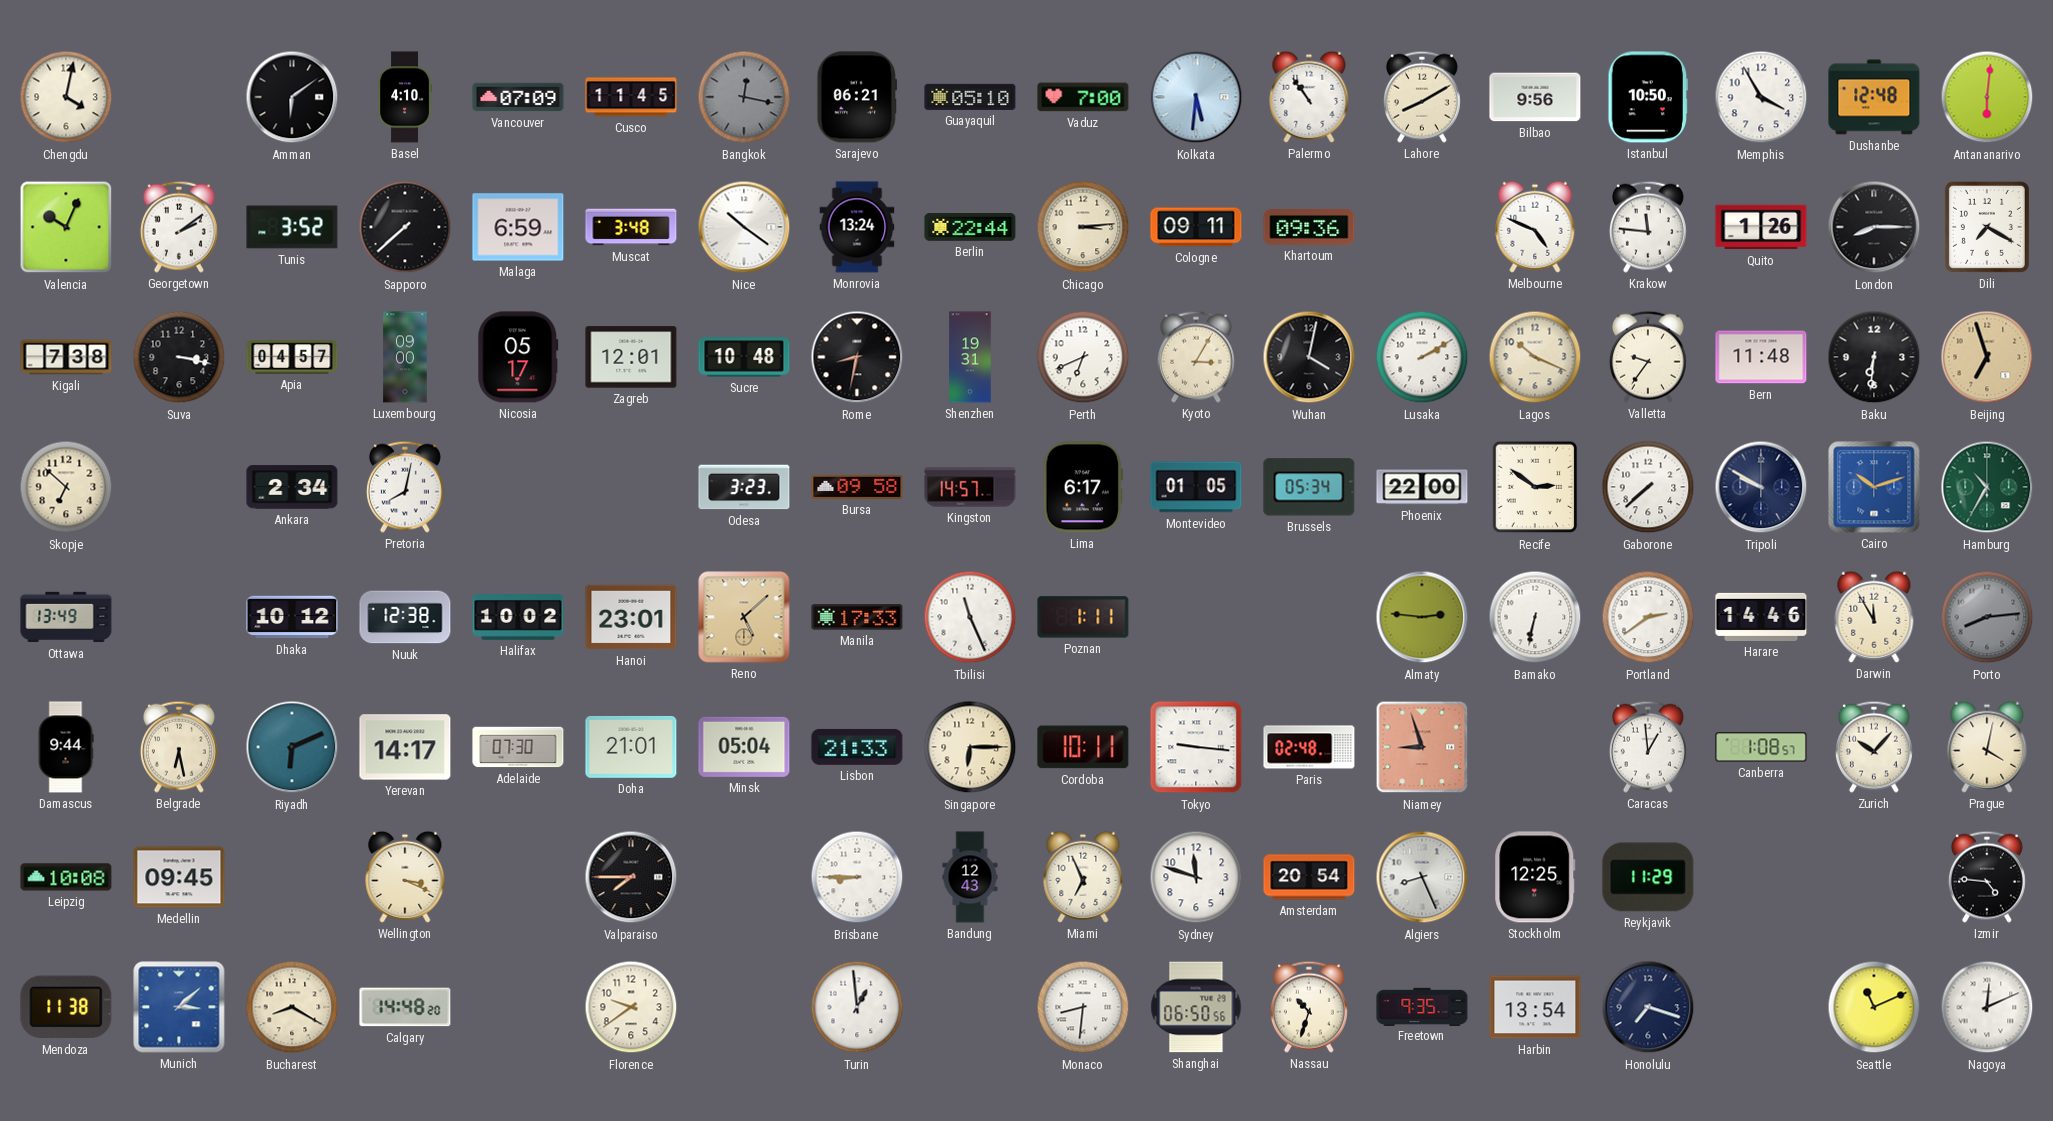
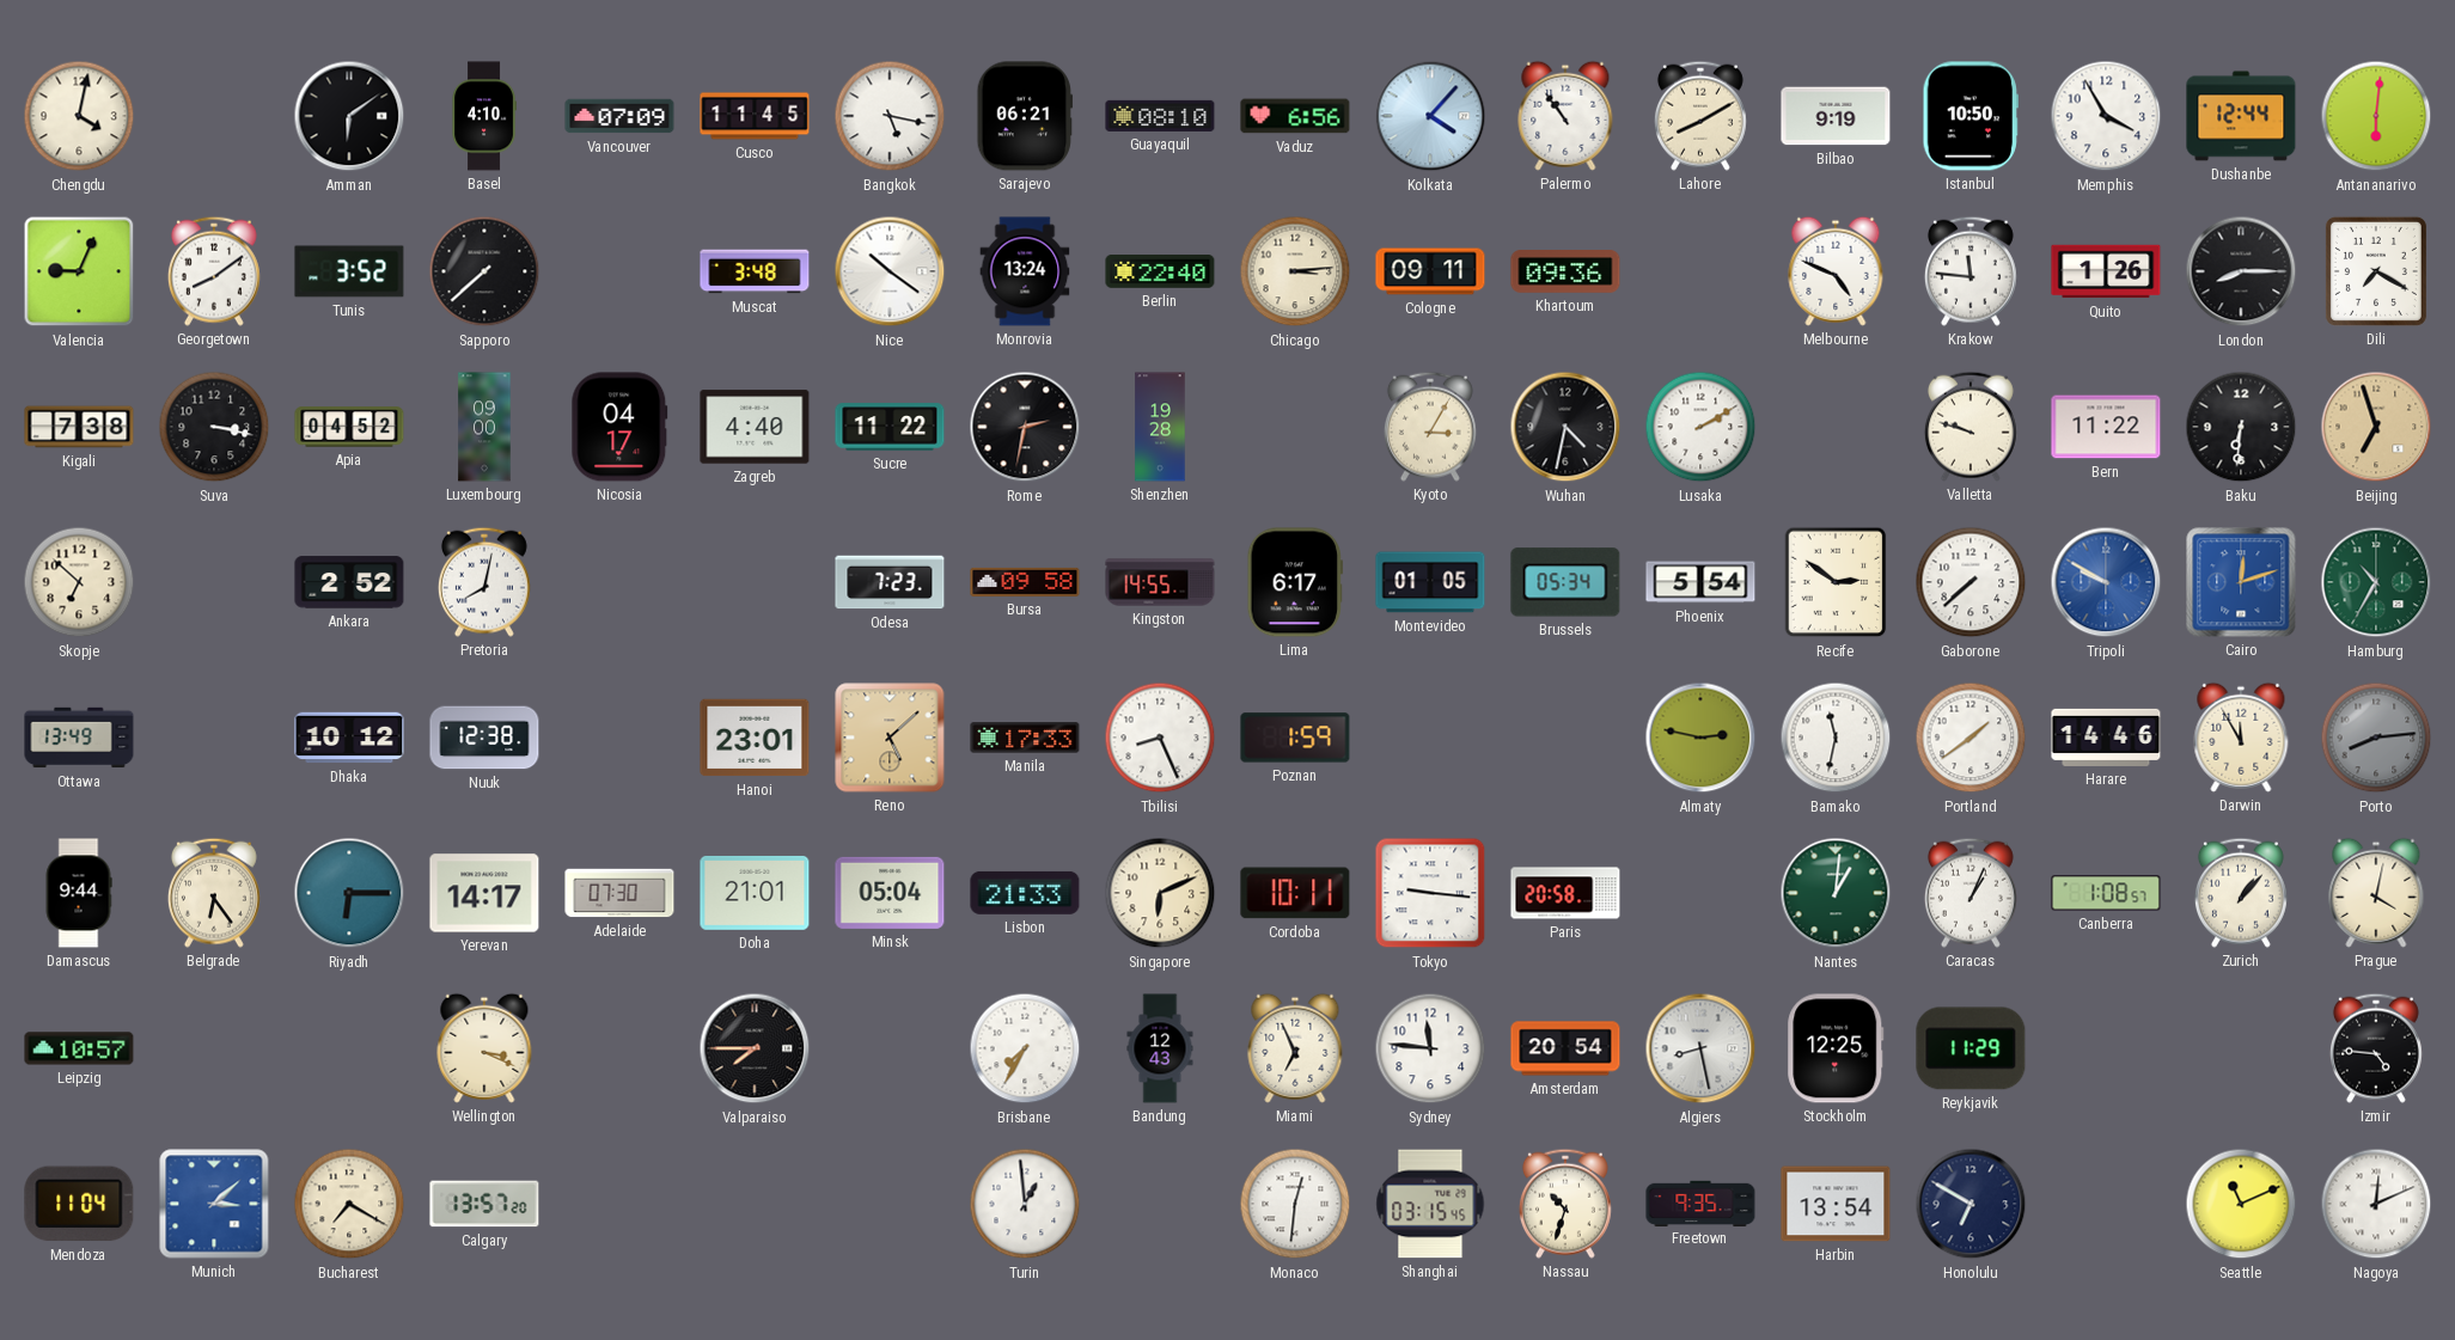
Bangkok: 12:17 -> 5:17
Bangkok dial: grey -> white
Guayaquil: 05:10 -> 08:10
Vaduz: 7:00 -> 6:56
Kolkata: 5:31 -> 4:07
Bilbao: 9:56 -> 9:19
Dushanbe: 12:48 -> 12:44
Valencia: 10:04 -> 9:04
Georgetown: 2:09 -> 8:09
Malaga: 6:59 -> none
Berlin: 22:44 -> 22:40
Apia: 04:57 -> 04:52
Nicosia: 05:17 -> 04:17
Zagreb: 12:01 -> 4:40
Sucre: 10:48 -> 11:22
Rome: 8:32 -> 2:32
Shenzhen: 19:31 -> 19:28
Perth: 6:41 -> none
Wuhan: 4:02 -> 4:32
Lagos: 10:19 -> none
Valletta: 9:36 -> 9:48
Bern: 11:48 -> 11:22
Ankara: 2:34 -> 2:52
Odesa: 3:23 -> 7:23
Kingston: 14:57 -> 14:55
Phoenix: 22:00 -> 5:54
Tripoli dial: navy -> blue
Cairo: 10:12 -> 12:12
Halifax: 10:02 -> none
Tbilisi: 11:26 -> 8:26
Poznan: 1:11 -> 1:59
Almaty: 2:46 -> 2:47
Bamako: 6:32 -> 11:32
Portland: 2:39 -> 1:39
Belgrade: 6:28 -> 6:24
Riyadh: 6:11 -> 6:15
Singapore: 6:15 -> 6:11
Paris: 02:48 -> 20:58
Niamey: 8:57 -> none
Nantes: none -> 1:01
Caracas: 12:59 -> 1:04
Zurich: 10:07 -> 1:07
Leipzig: 10:08 -> 10:57
Medellin: 09:45 -> none
Brisbane: 8:45 -> 7:35
Sydney: 11:48 -> 11:46
Algiers: 8:26 -> 8:28
Mendoza: 11:38 -> 11:04
Bucharest: 8:20 -> 7:20
Calgary: 14:48 -> 13:57
Florence: 9:39 -> none
Monaco: 8:31 -> 12:31
Shanghai: 06:50 -> 03:15
Honolulu: 7:18 -> 6:50
